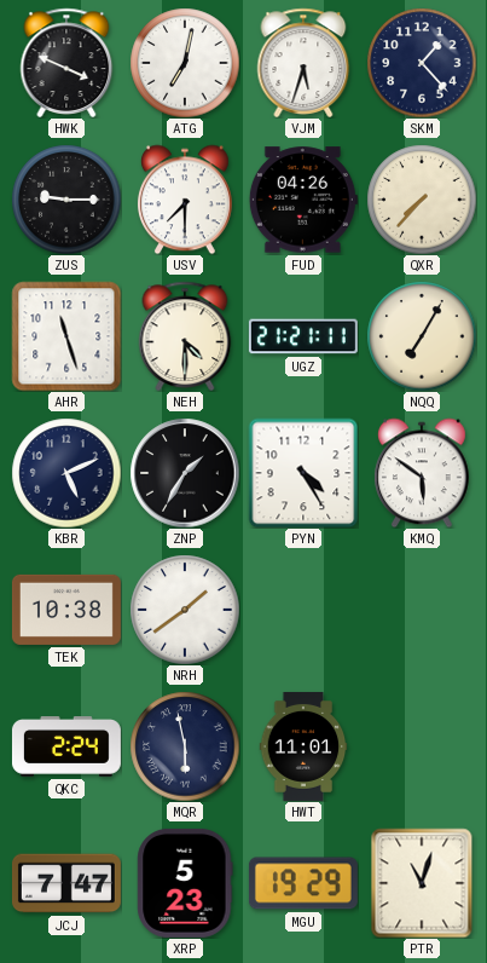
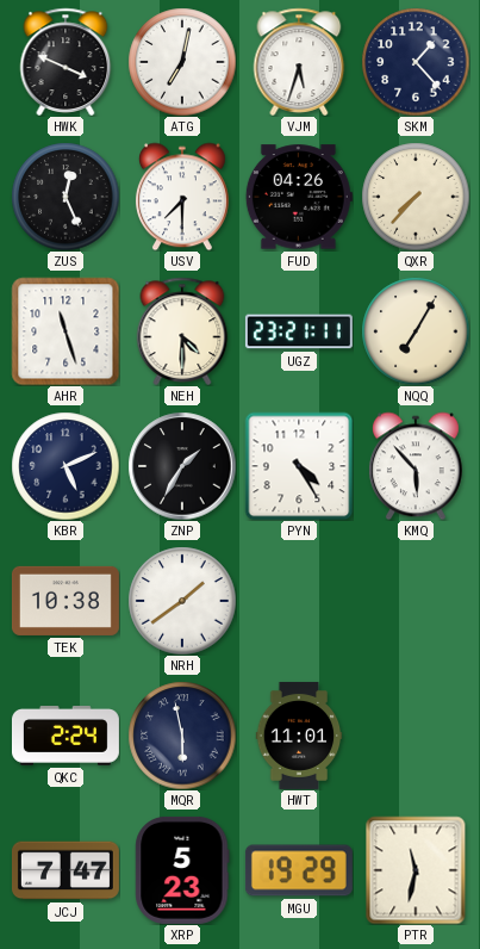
ZUS: 9:15 -> 12:26
UGZ: 21:21 -> 23:21
KMQ: 5:51 -> 5:53
PTR: 11:03 -> 11:32
